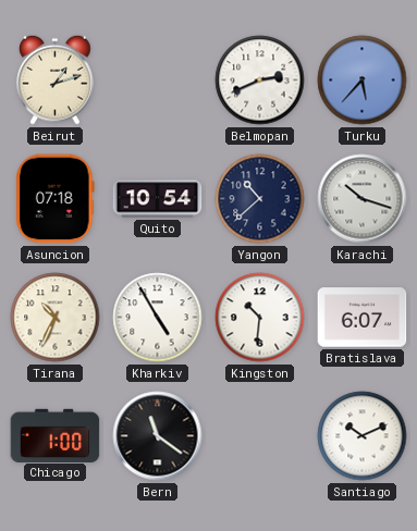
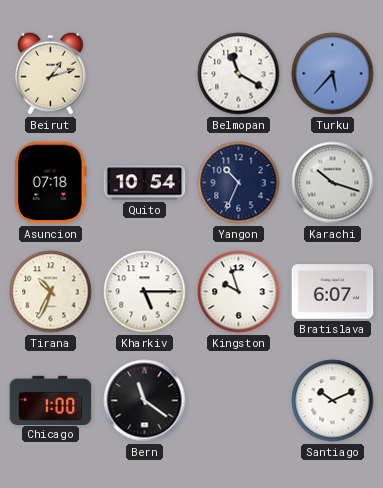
Belmopan: 2:41 -> 11:20
Yangon: 10:38 -> 10:34
Kharkiv: 4:55 -> 5:15
Kingston: 10:31 -> 9:57
